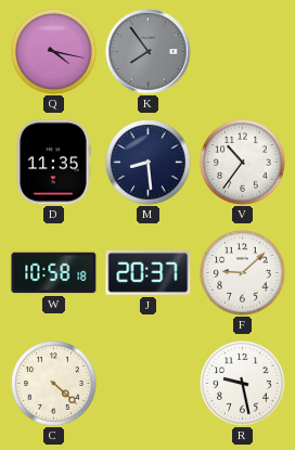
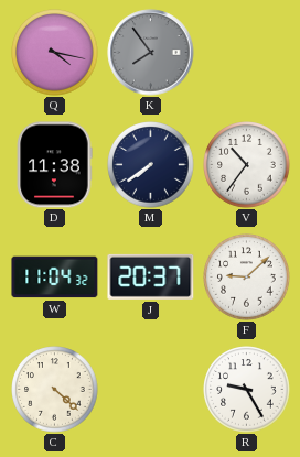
D: 11:35 -> 11:38
M: 8:29 -> 7:39
W: 10:58 -> 11:04
R: 9:28 -> 9:25
